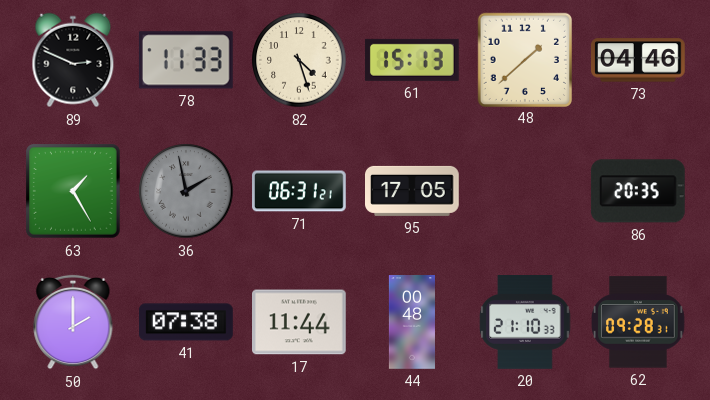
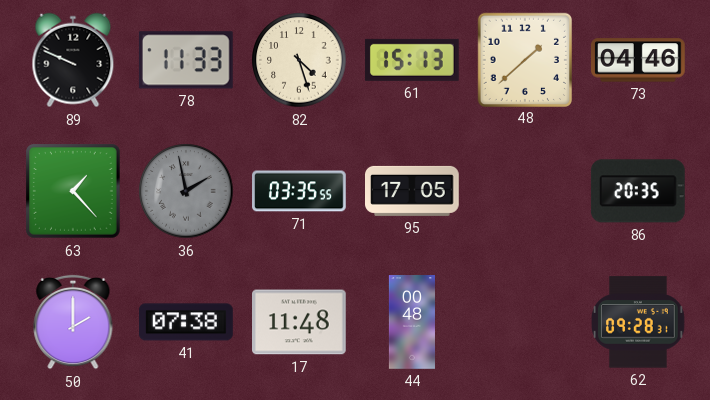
89: 2:49 -> 9:49
63: 1:25 -> 1:23
71: 06:31 -> 03:35
17: 11:44 -> 11:48
20: 21:10 -> none
